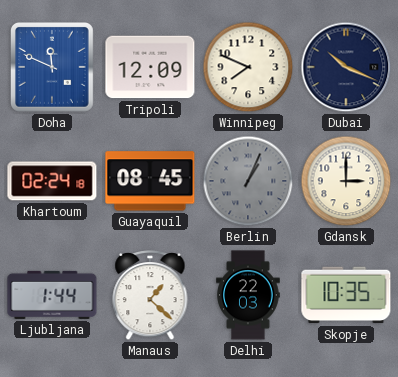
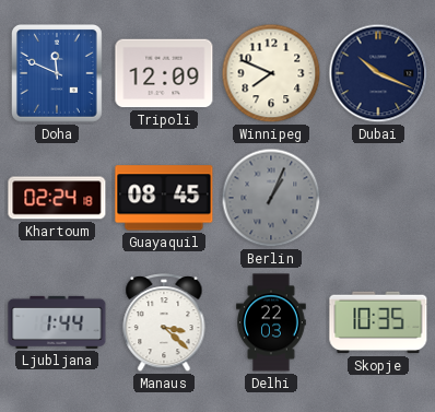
Gdansk: 3:00 -> none
Manaus: 1:22 -> 3:22
